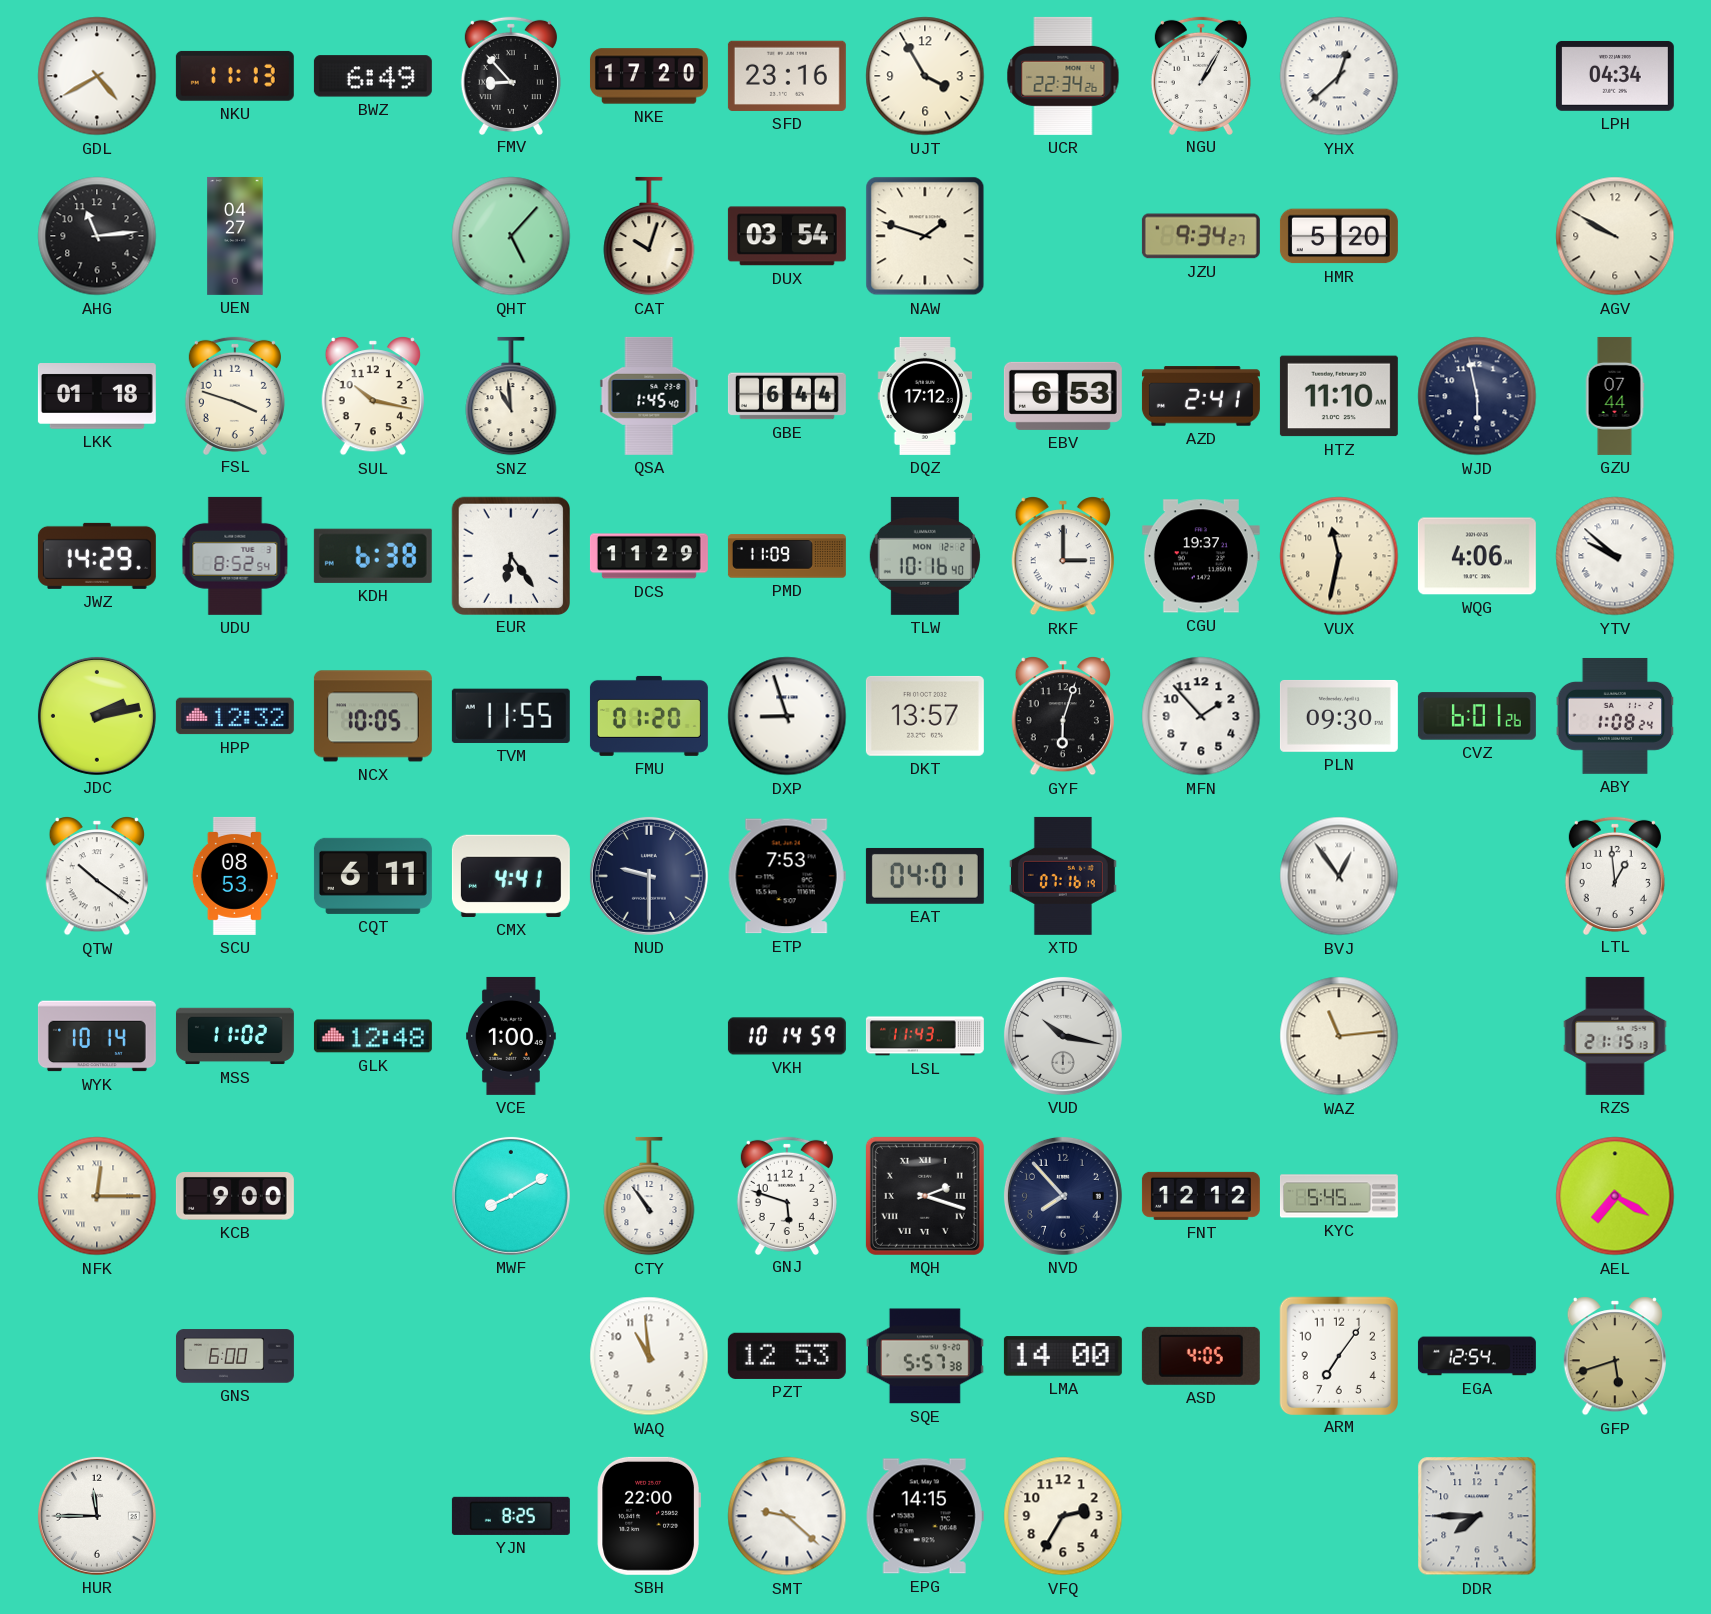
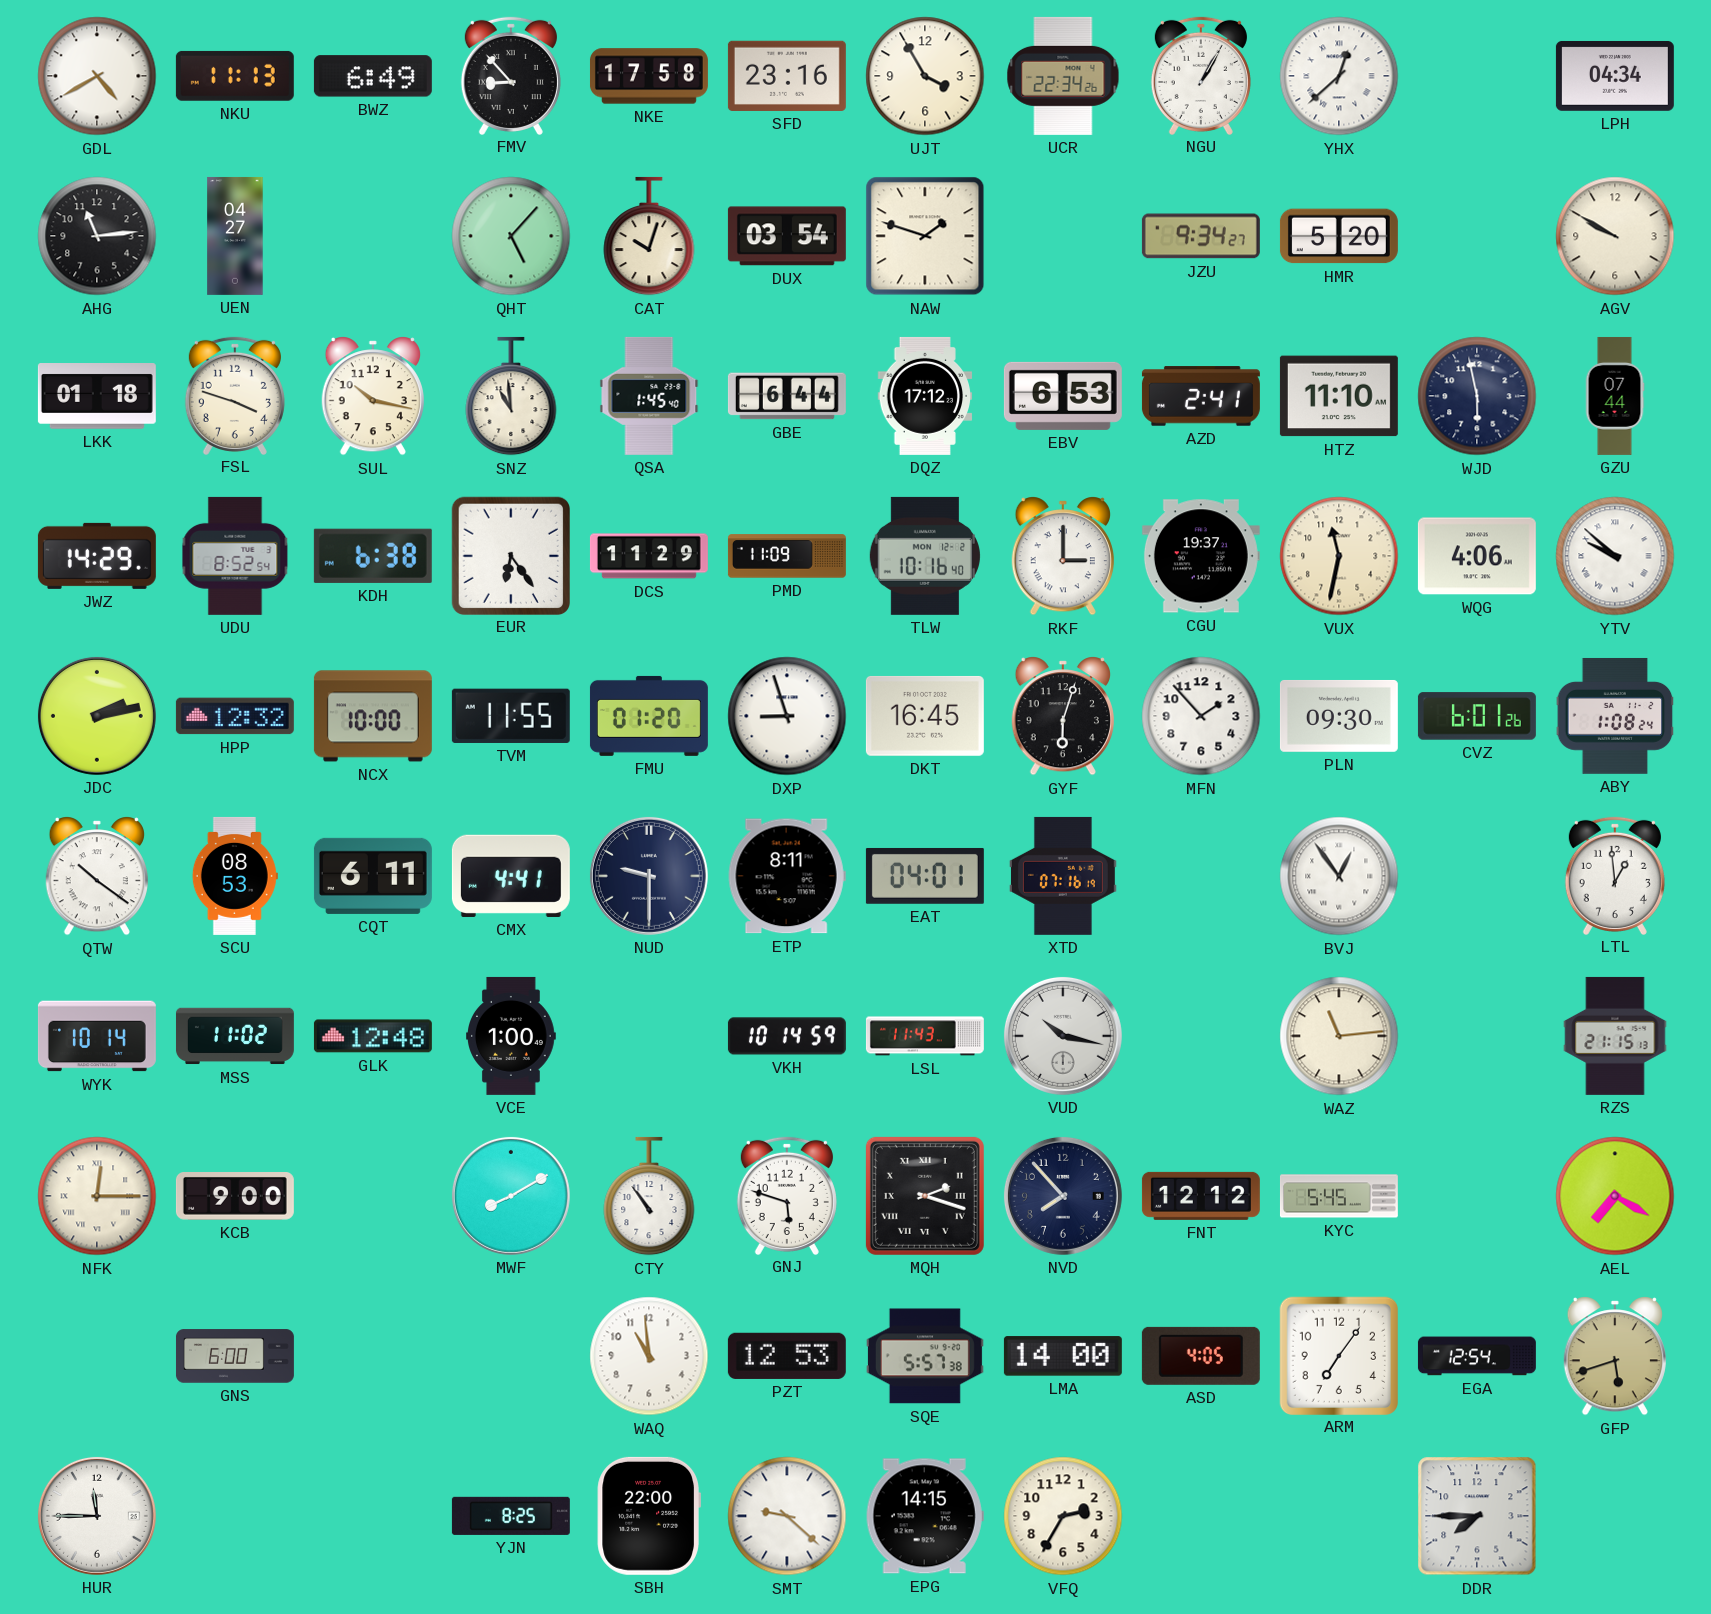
NKE: 17:20 -> 17:58
NCX: 10:05 -> 10:00
DKT: 13:57 -> 16:45
ETP: 7:53 -> 8:11
